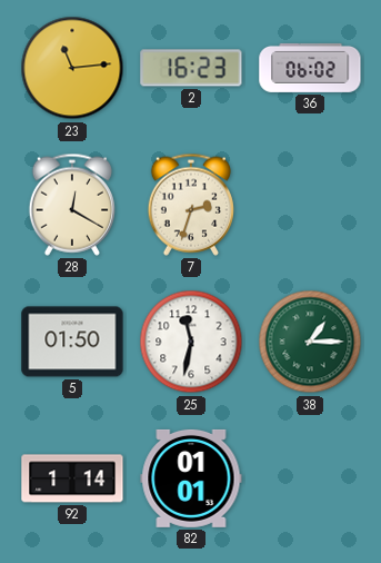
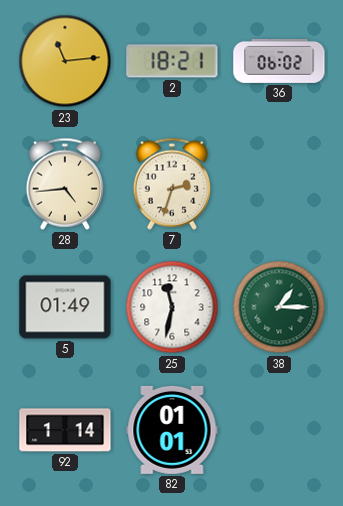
2: 16:23 -> 18:21
28: 12:20 -> 4:44
5: 01:50 -> 01:49
